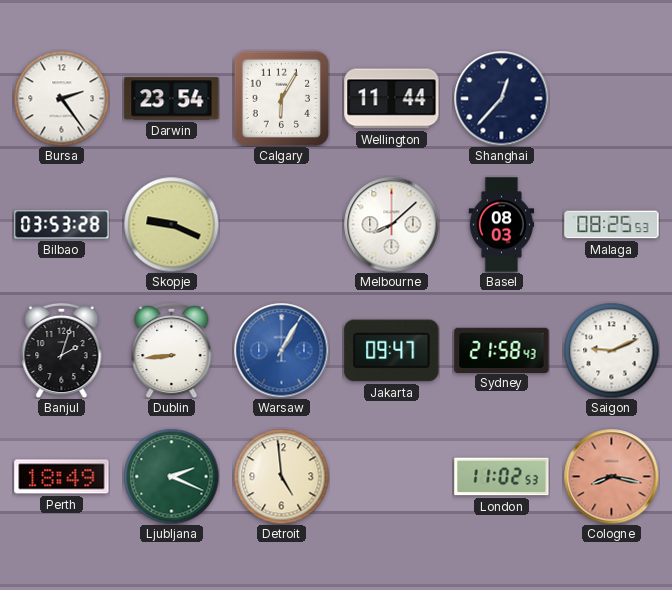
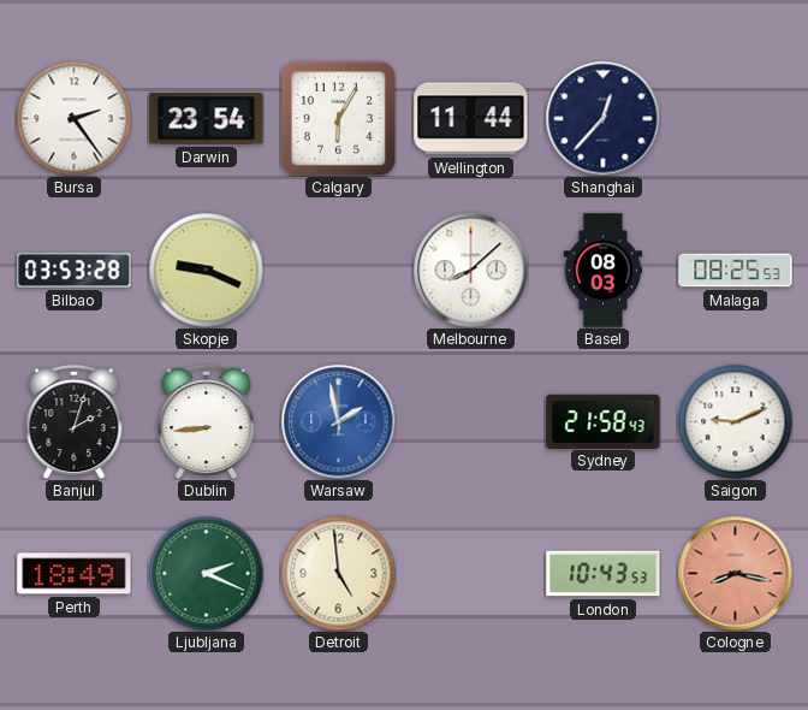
Warsaw: 1:05 -> 1:58
Jakarta: 09:47 -> none
London: 11:02 -> 10:43
